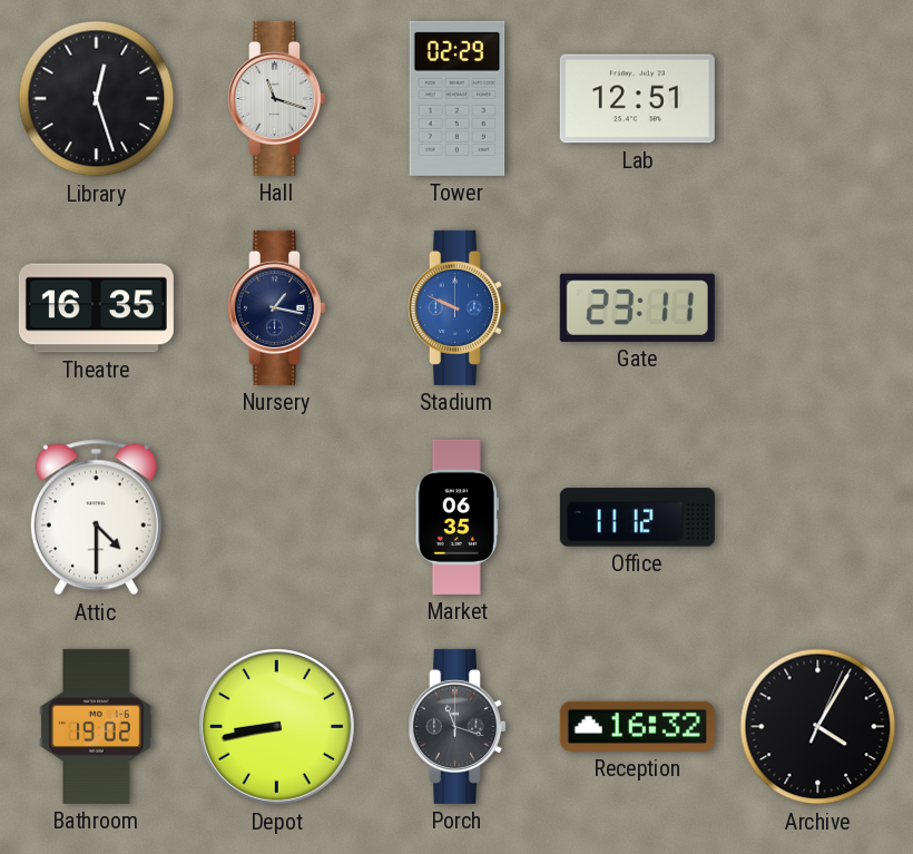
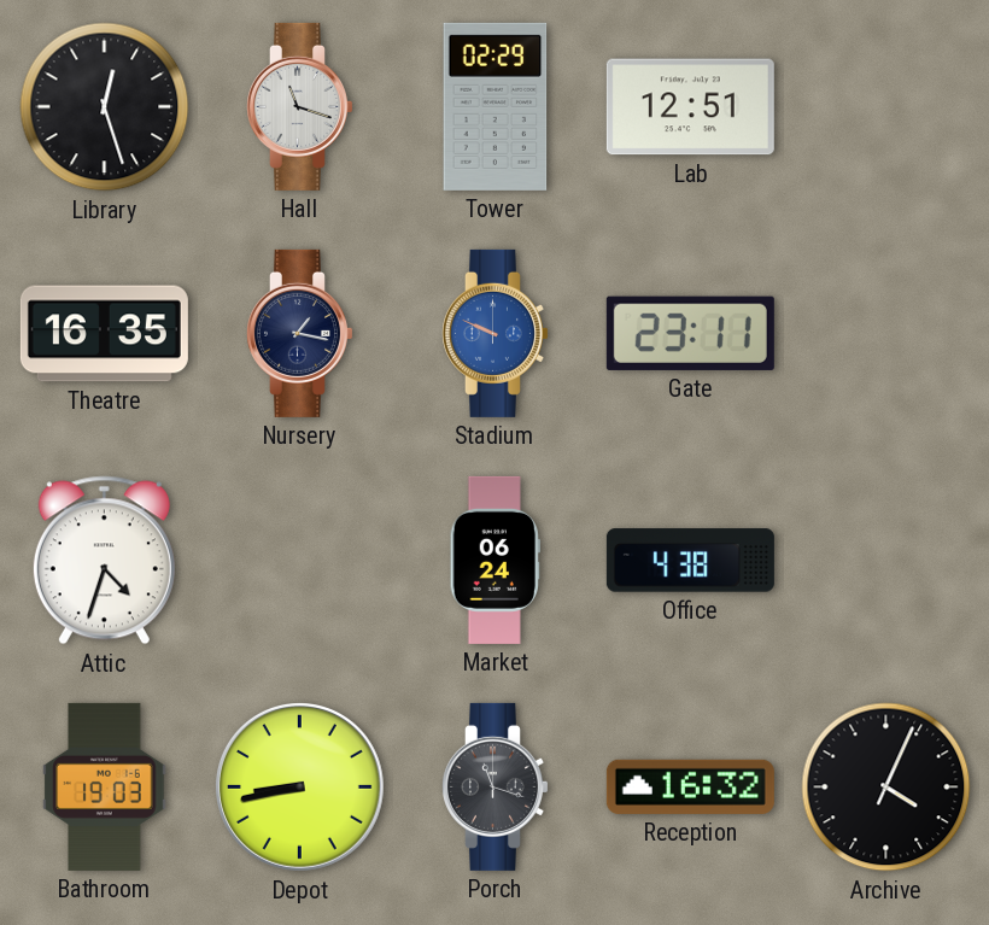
Attic: 4:30 -> 4:33
Market: 06:35 -> 06:24
Office: 11:12 -> 4:38
Bathroom: 19:02 -> 19:03
Archive: 4:05 -> 4:04
